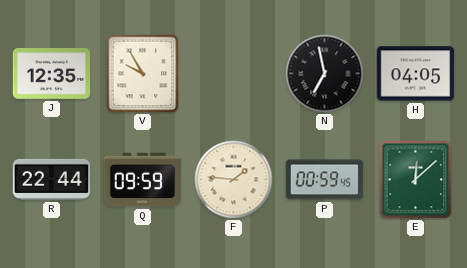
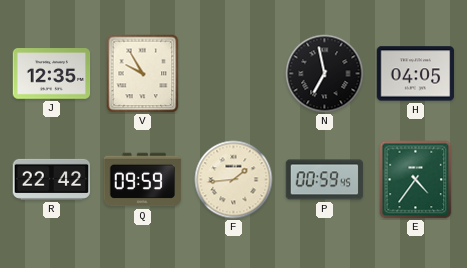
R: 22:44 -> 22:42
F: 1:46 -> 1:44
E: 12:08 -> 4:36
